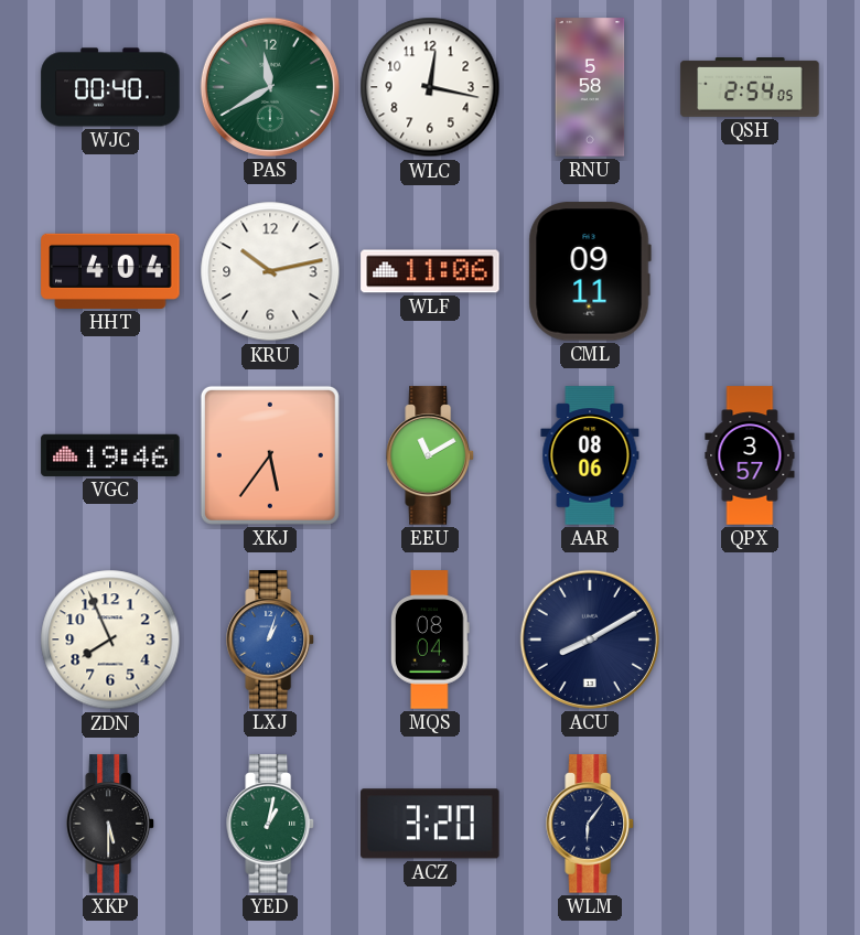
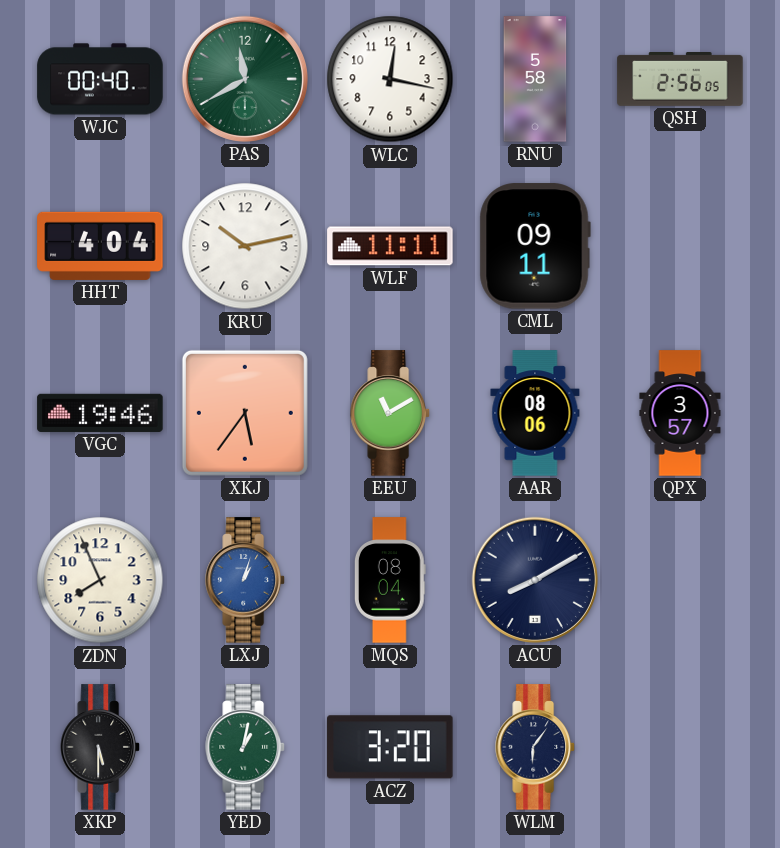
QSH: 2:54 -> 2:56
WLF: 11:06 -> 11:11
